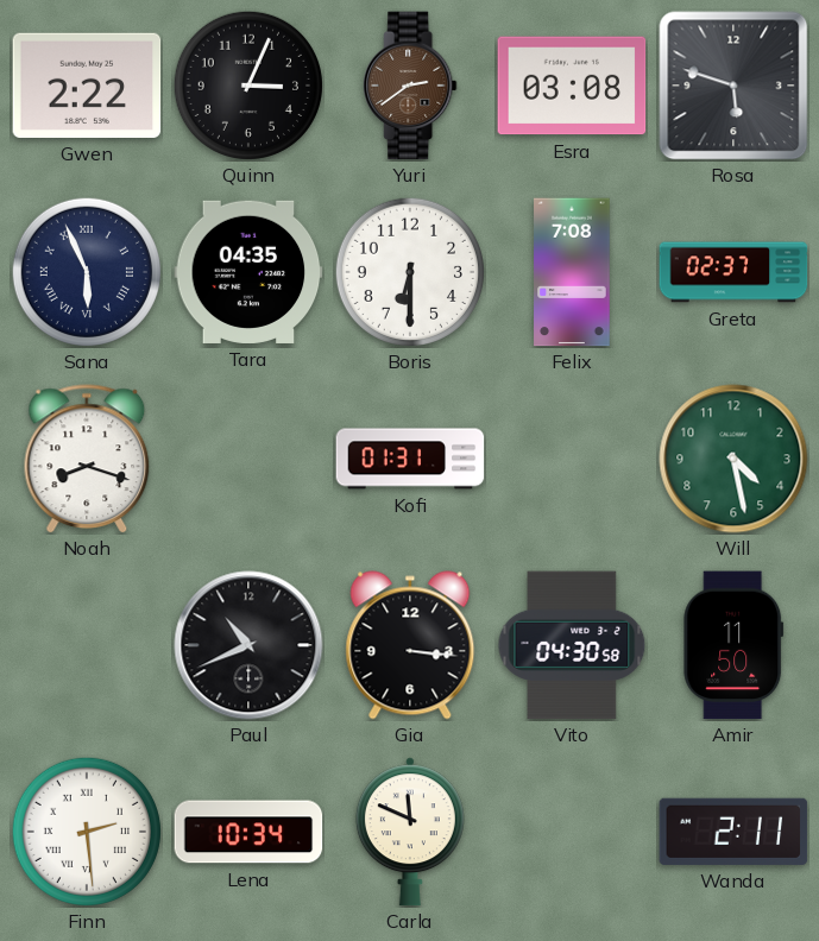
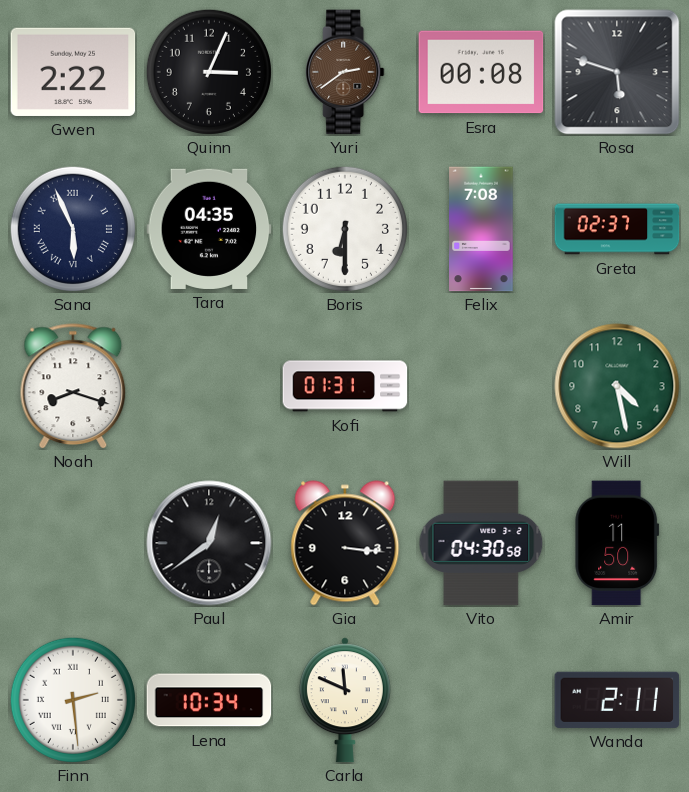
Esra: 03:08 -> 00:08
Paul: 10:41 -> 12:39
